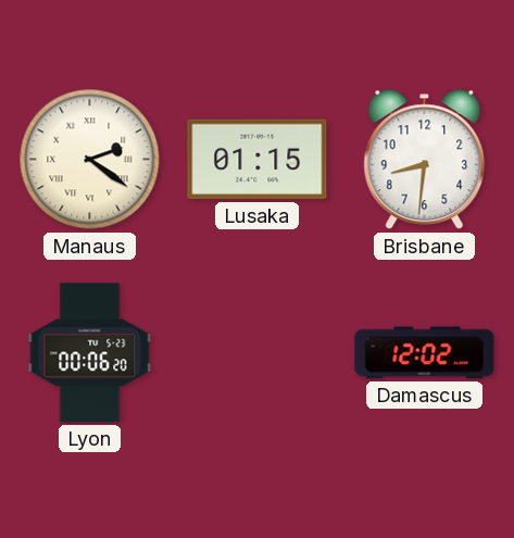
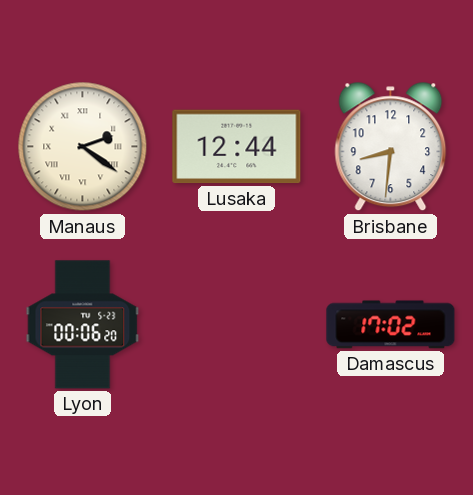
Lusaka: 01:15 -> 12:44
Damascus: 12:02 -> 17:02
